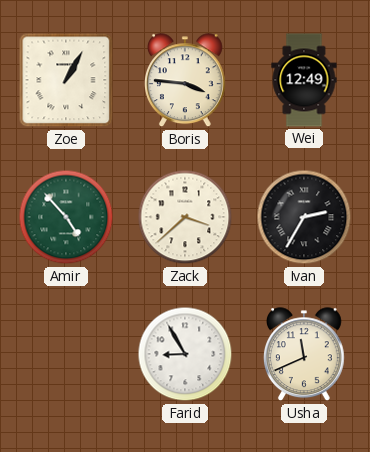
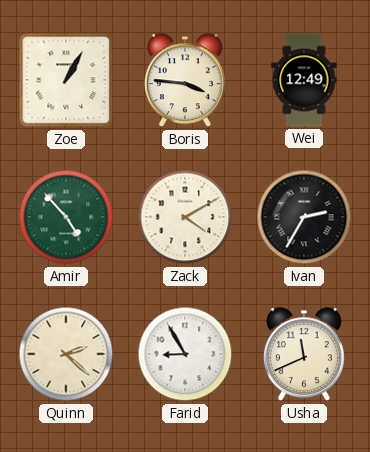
Zack: 3:38 -> 4:10
Quinn: none -> 2:22
